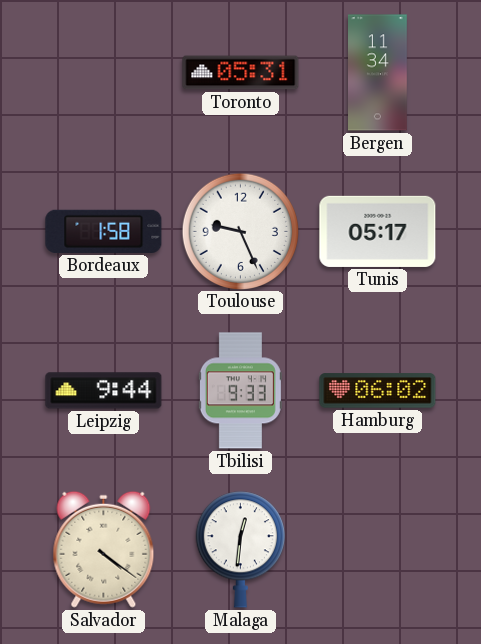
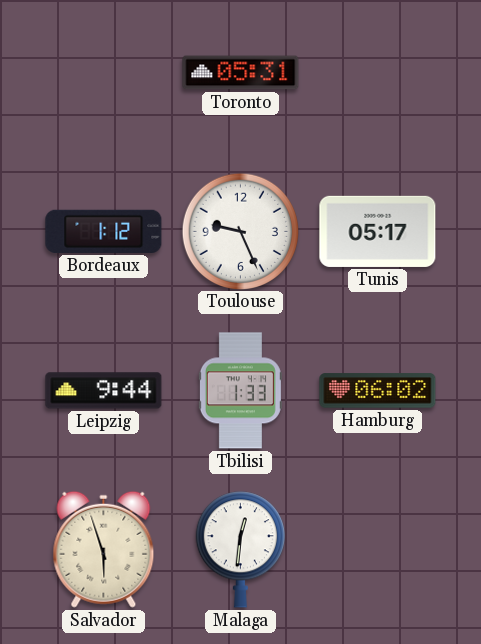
Bergen: 11:34 -> none
Bordeaux: 1:58 -> 1:12
Tbilisi: 9:33 -> 1:33
Salvador: 4:21 -> 5:57
